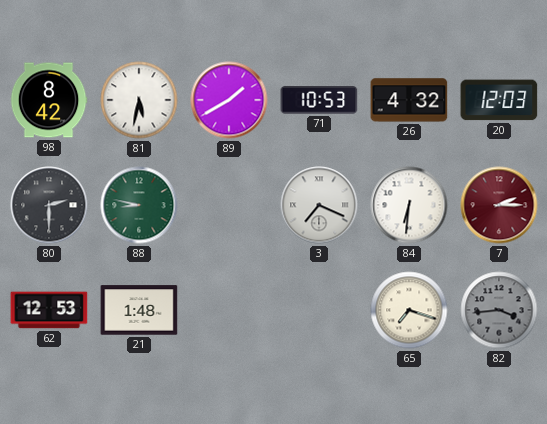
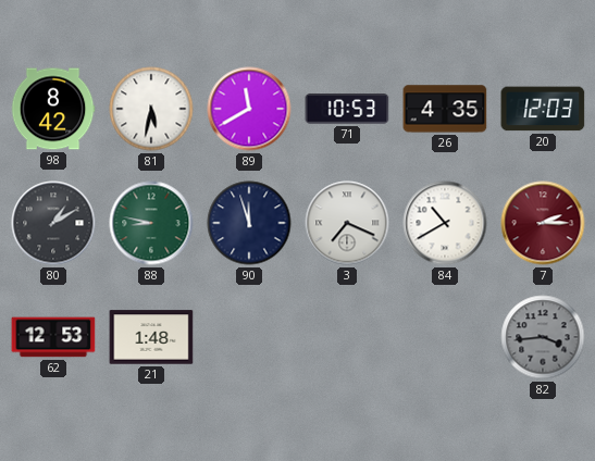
89: 1:40 -> 11:40
26: 4:32 -> 4:35
80: 2:30 -> 1:10
90: none -> 11:57
84: 6:31 -> 10:40
65: 7:18 -> none
